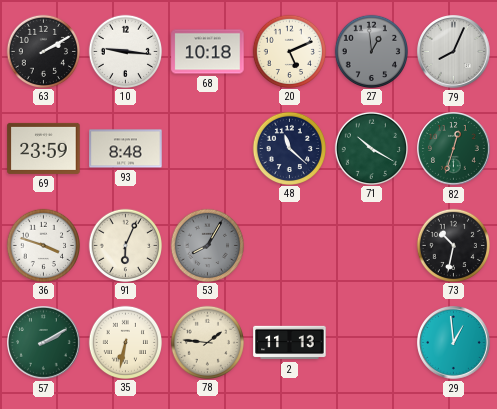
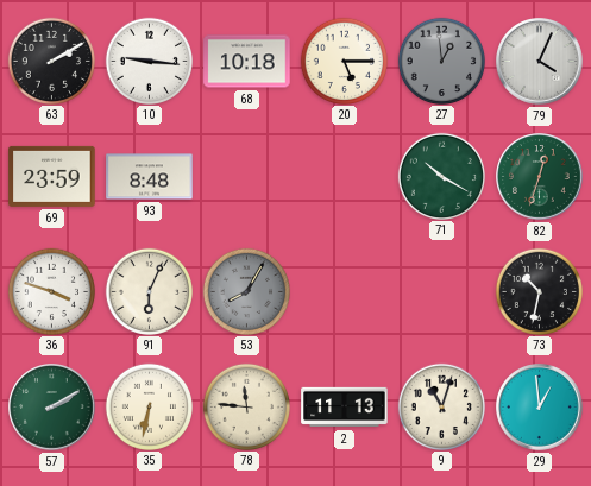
20: 5:11 -> 5:15
79: 8:04 -> 4:04
48: 11:22 -> none
78: 1:46 -> 11:46
9: none -> 11:03
